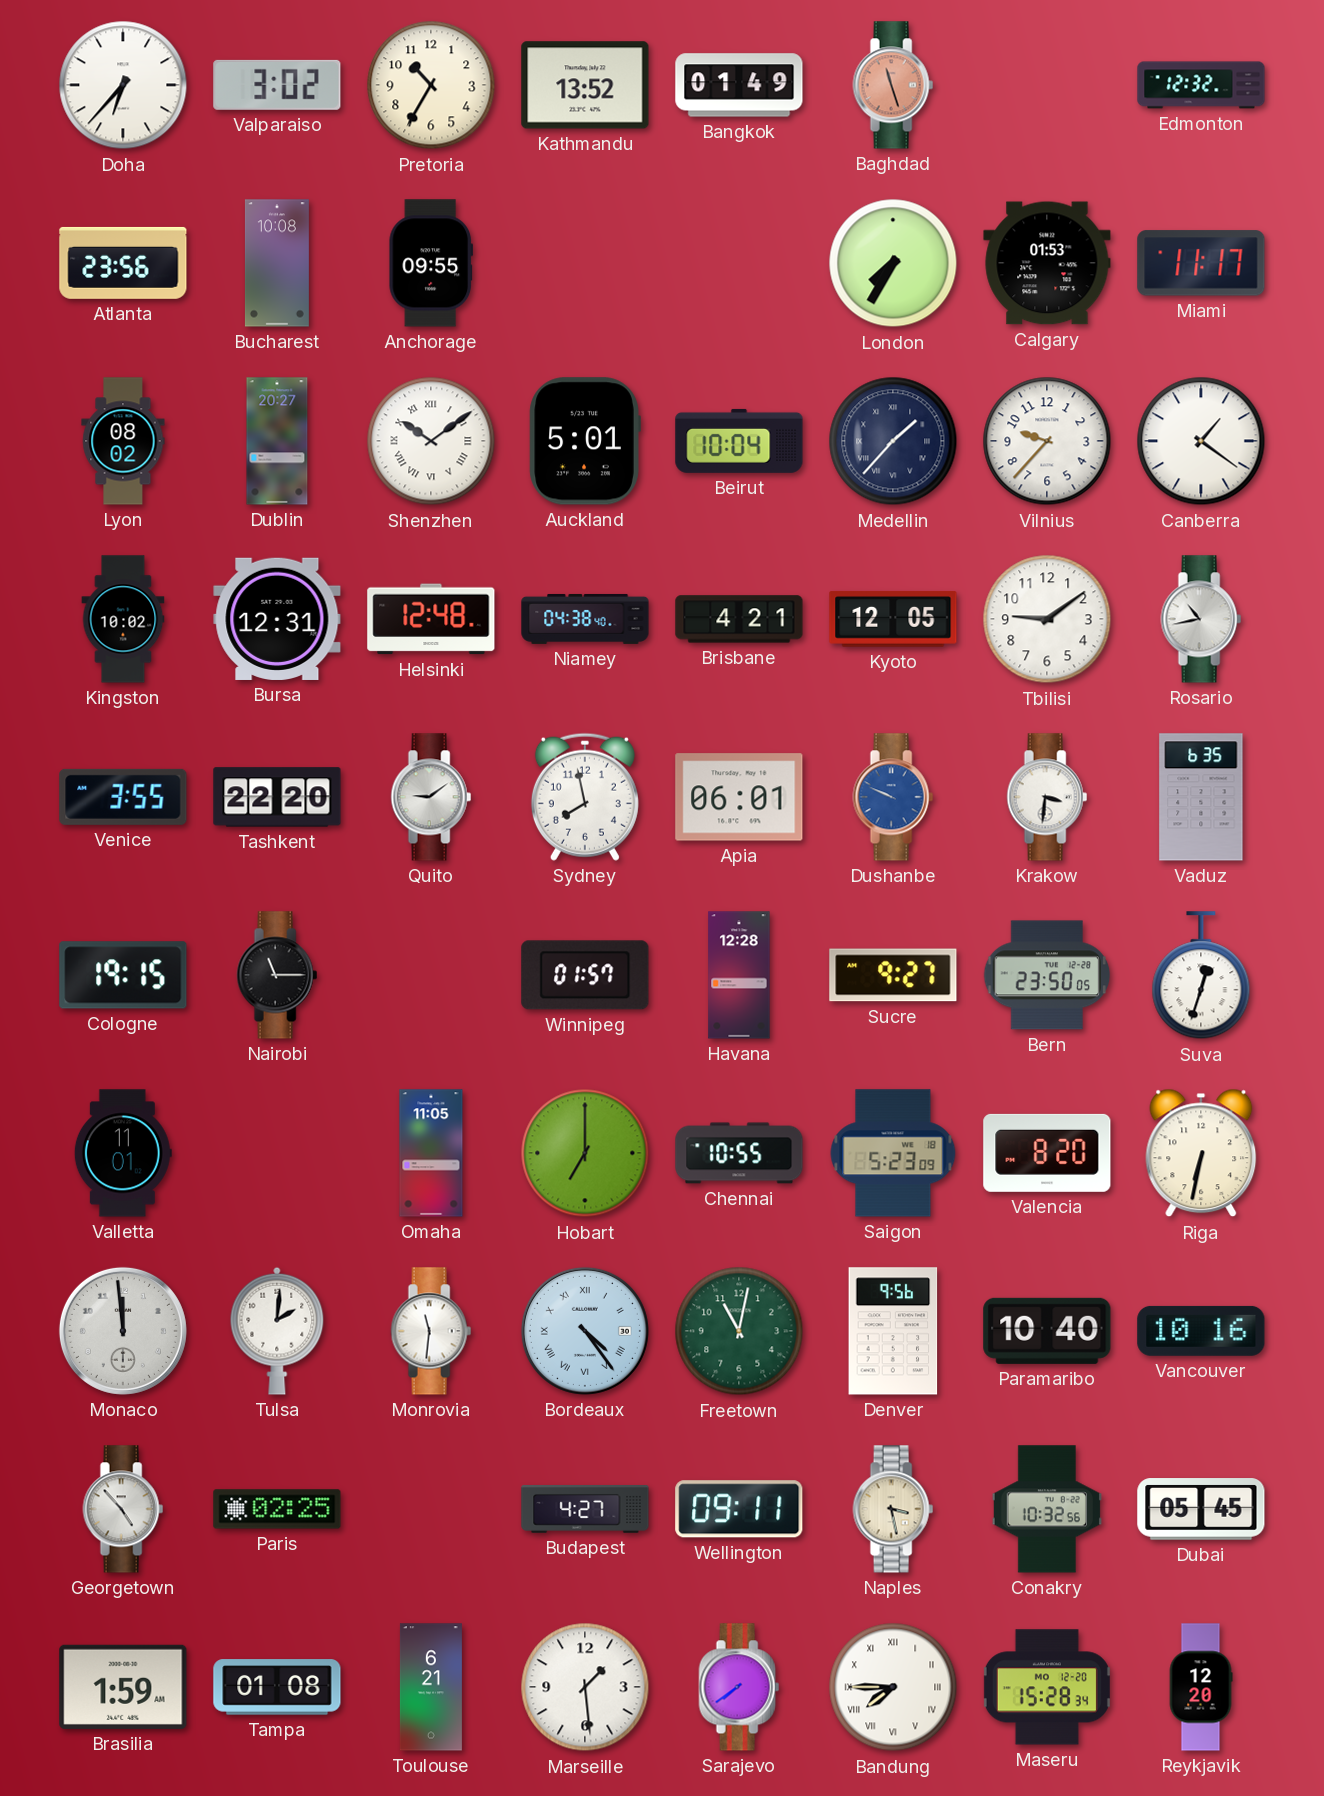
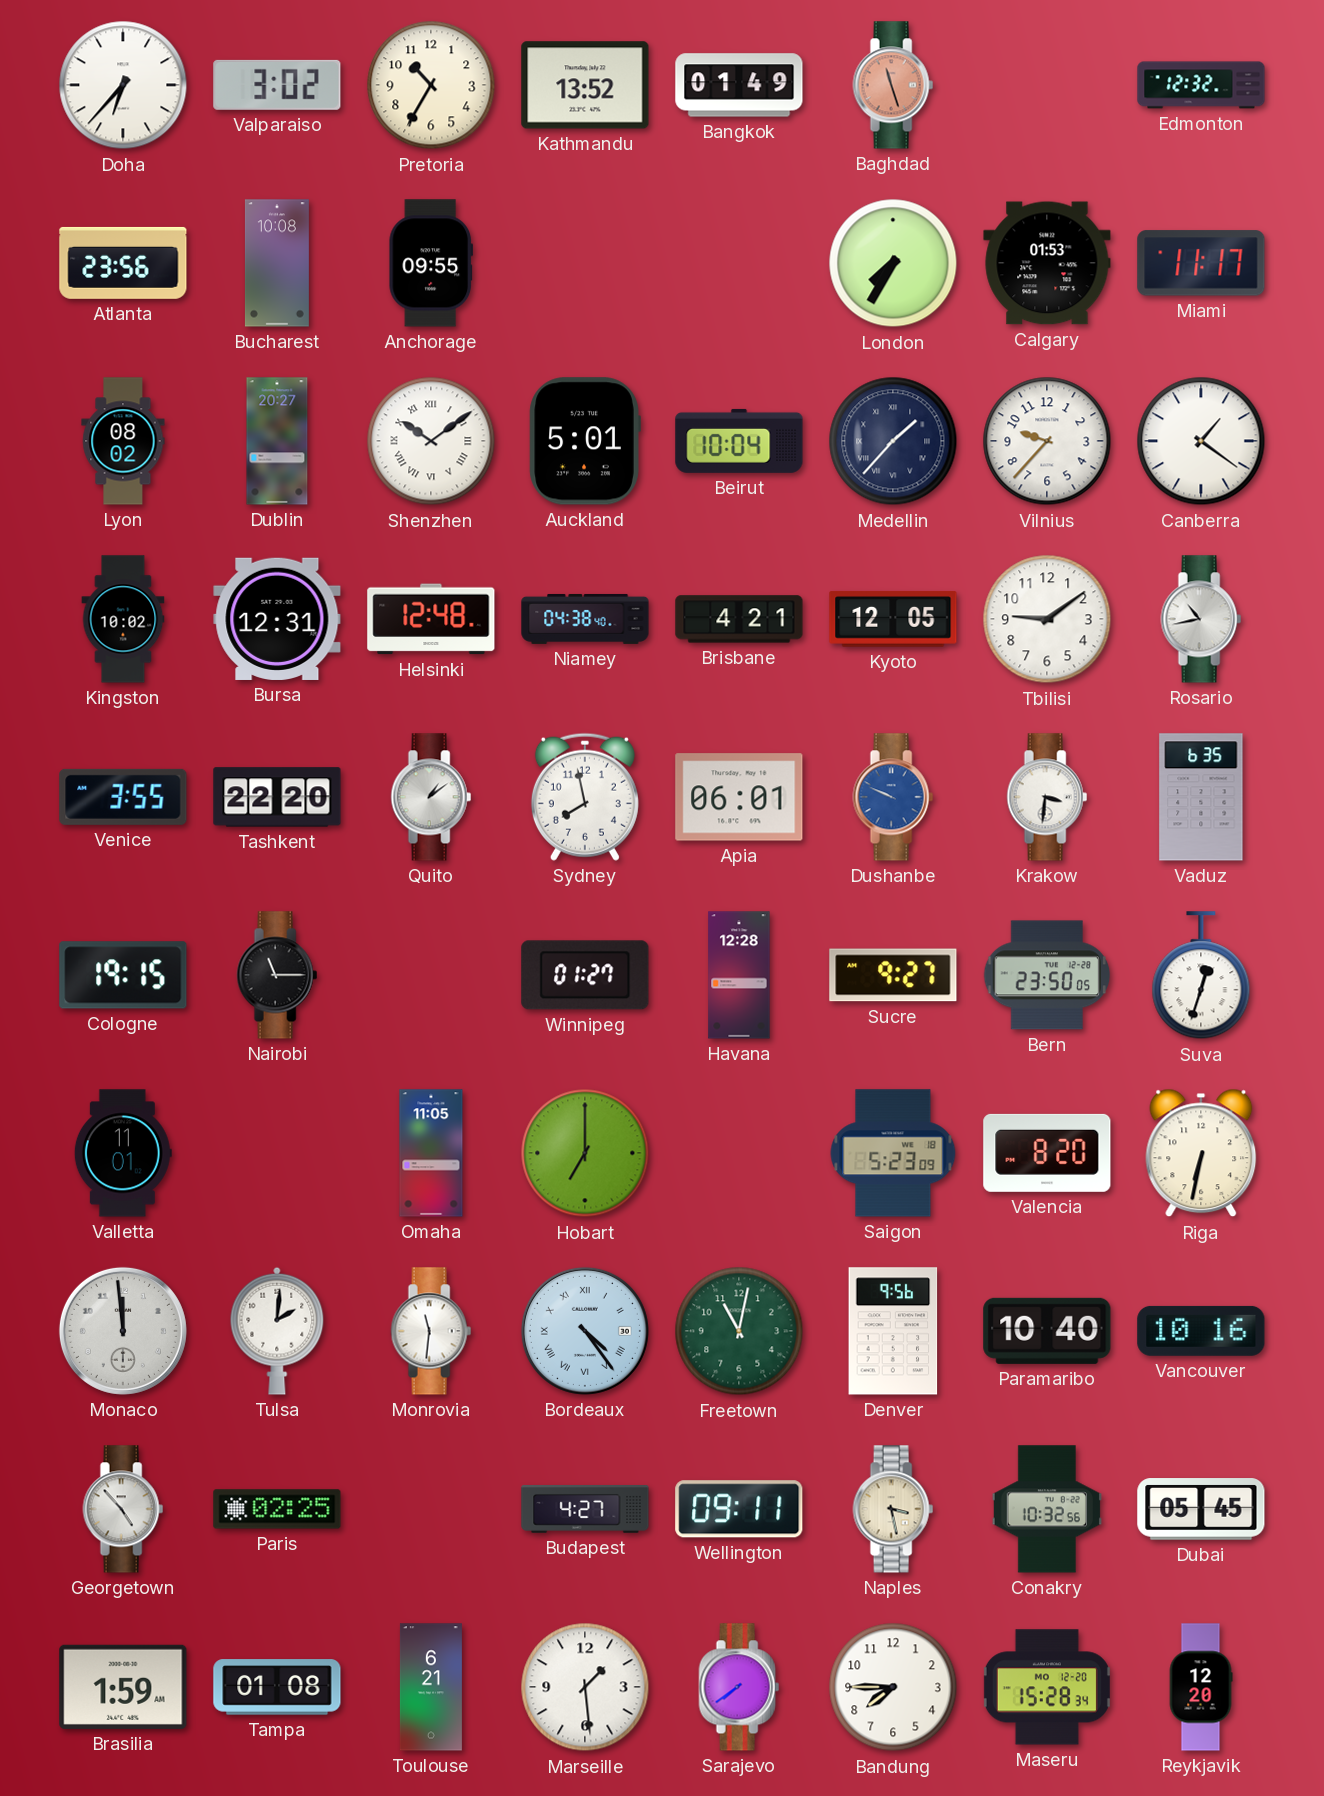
Quito: 9:09 -> 1:09
Winnipeg: 01:57 -> 01:27
Chennai: 10:55 -> none
Bandung numerals: Roman -> Arabic
